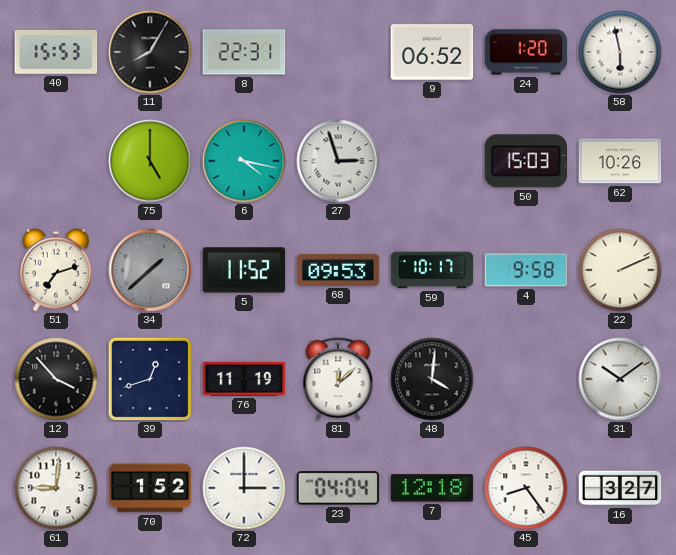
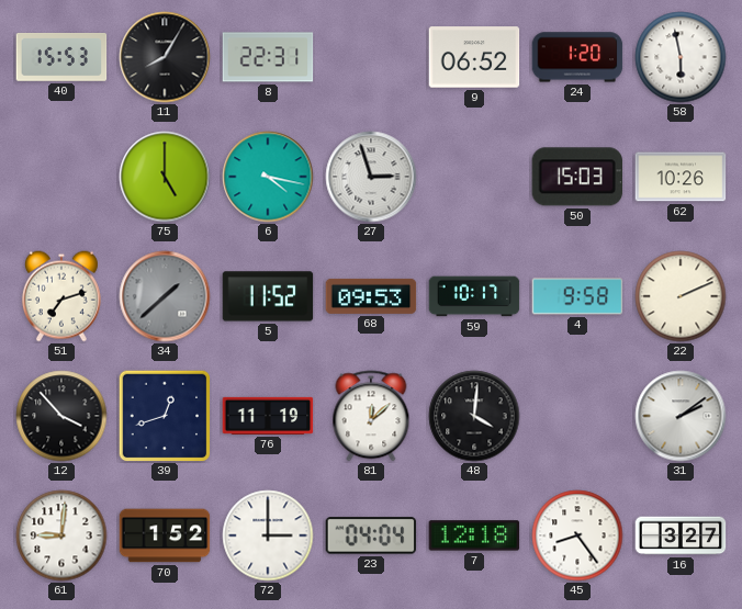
31: 10:09 -> 2:09
